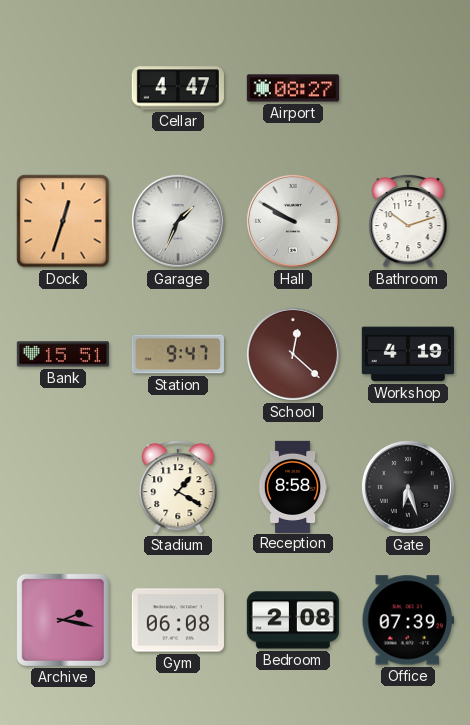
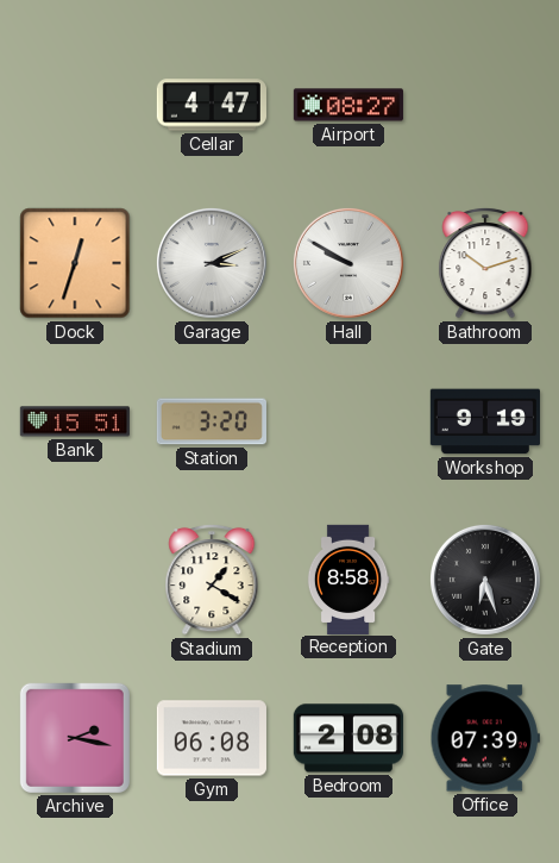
Garage: 1:34 -> 3:11
Station: 9:47 -> 3:20
School: 12:22 -> none
Workshop: 4:19 -> 9:19
